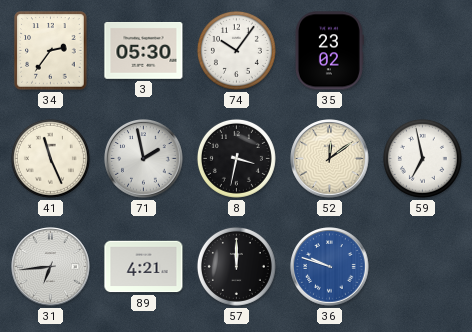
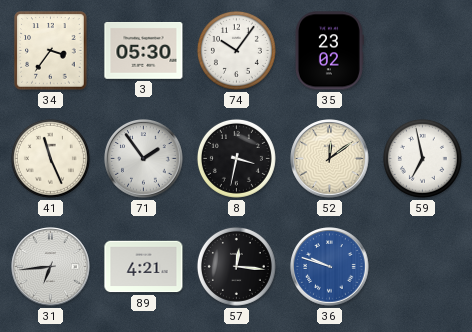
34: 2:36 -> 3:36
71: 1:58 -> 1:54
57: 12:00 -> 12:16
